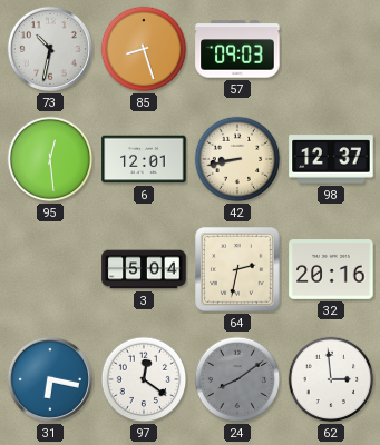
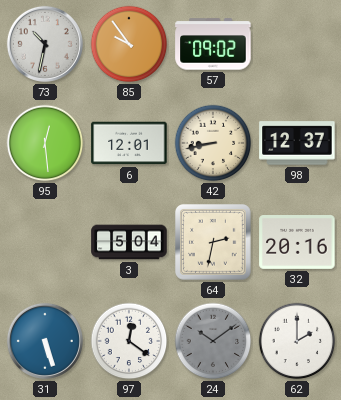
85: 8:27 -> 9:54
57: 09:03 -> 09:02
31: 6:17 -> 5:27
24: 8:09 -> 10:09
62: 2:59 -> 2:00
